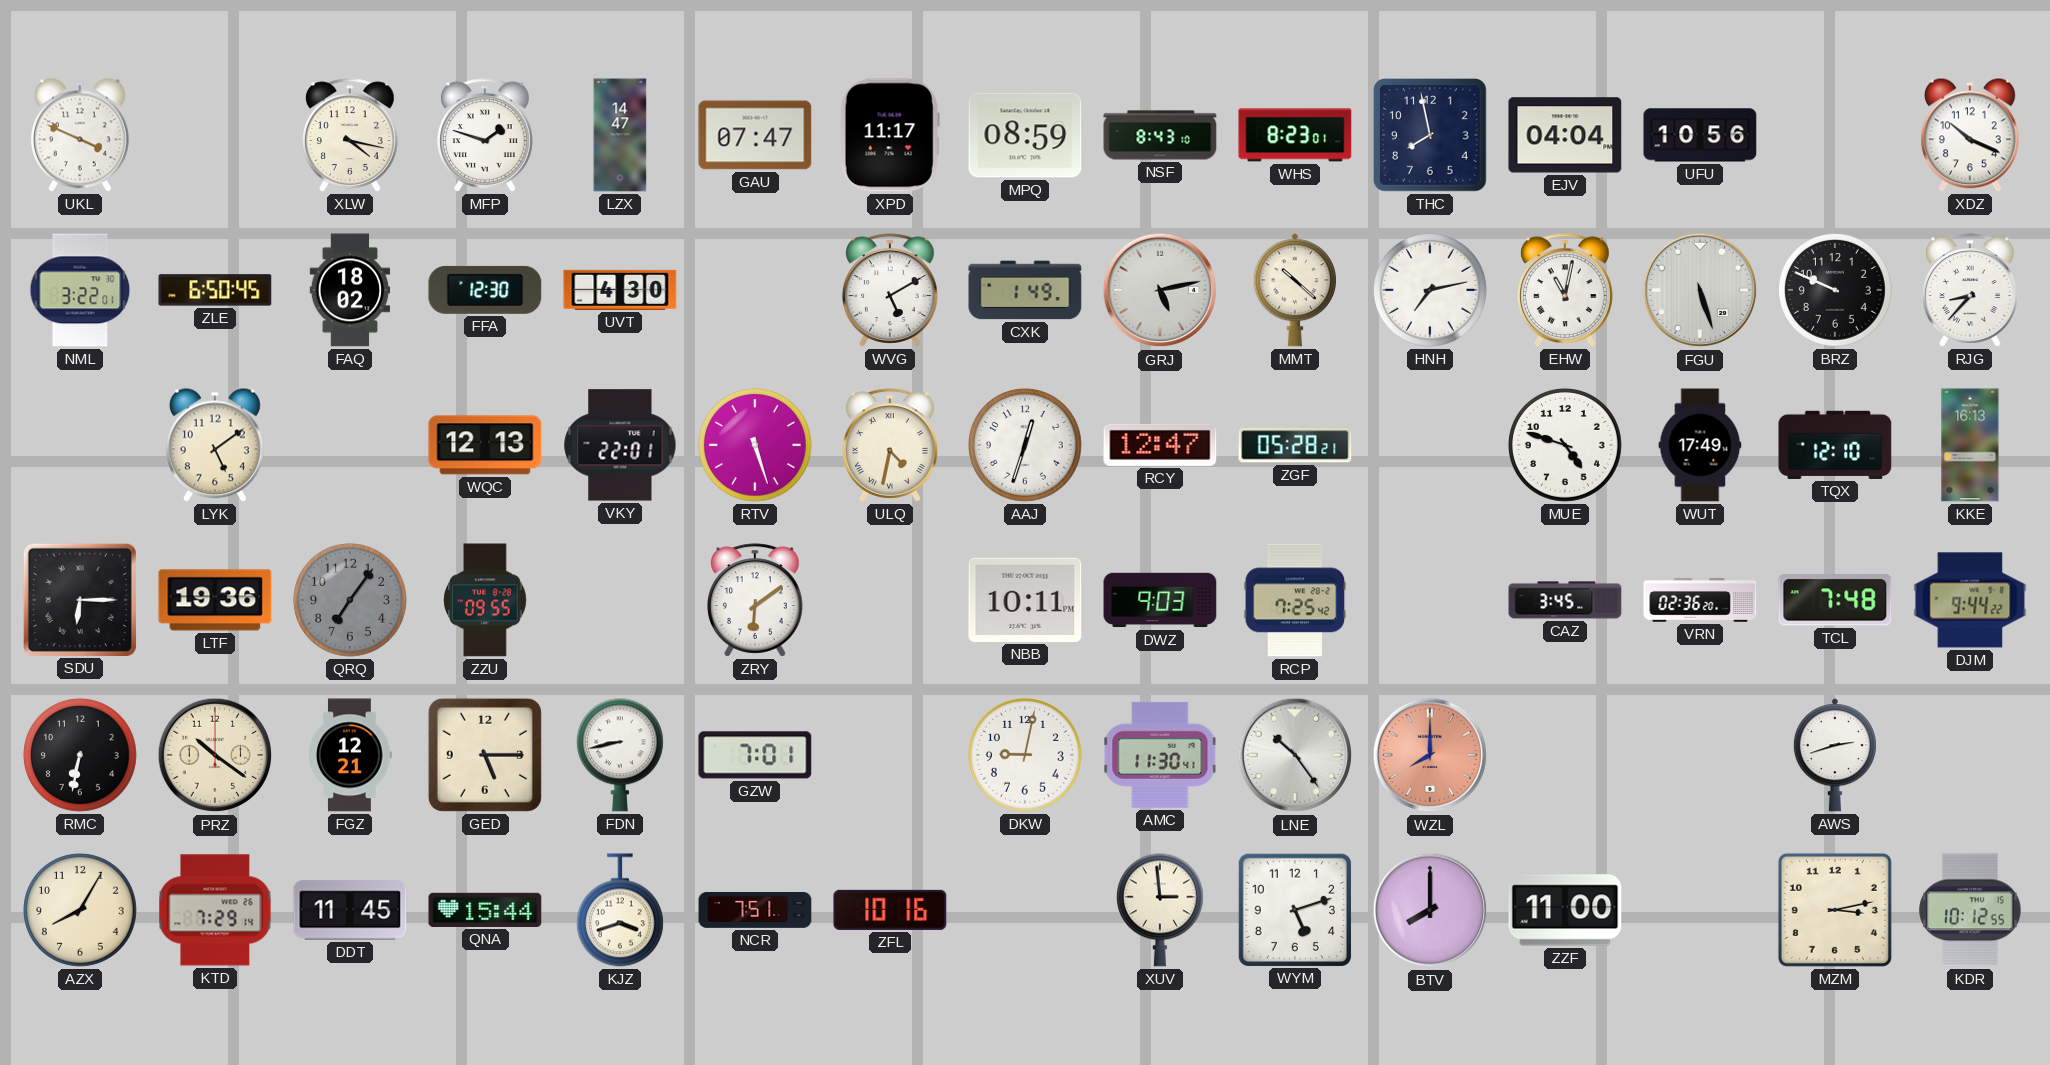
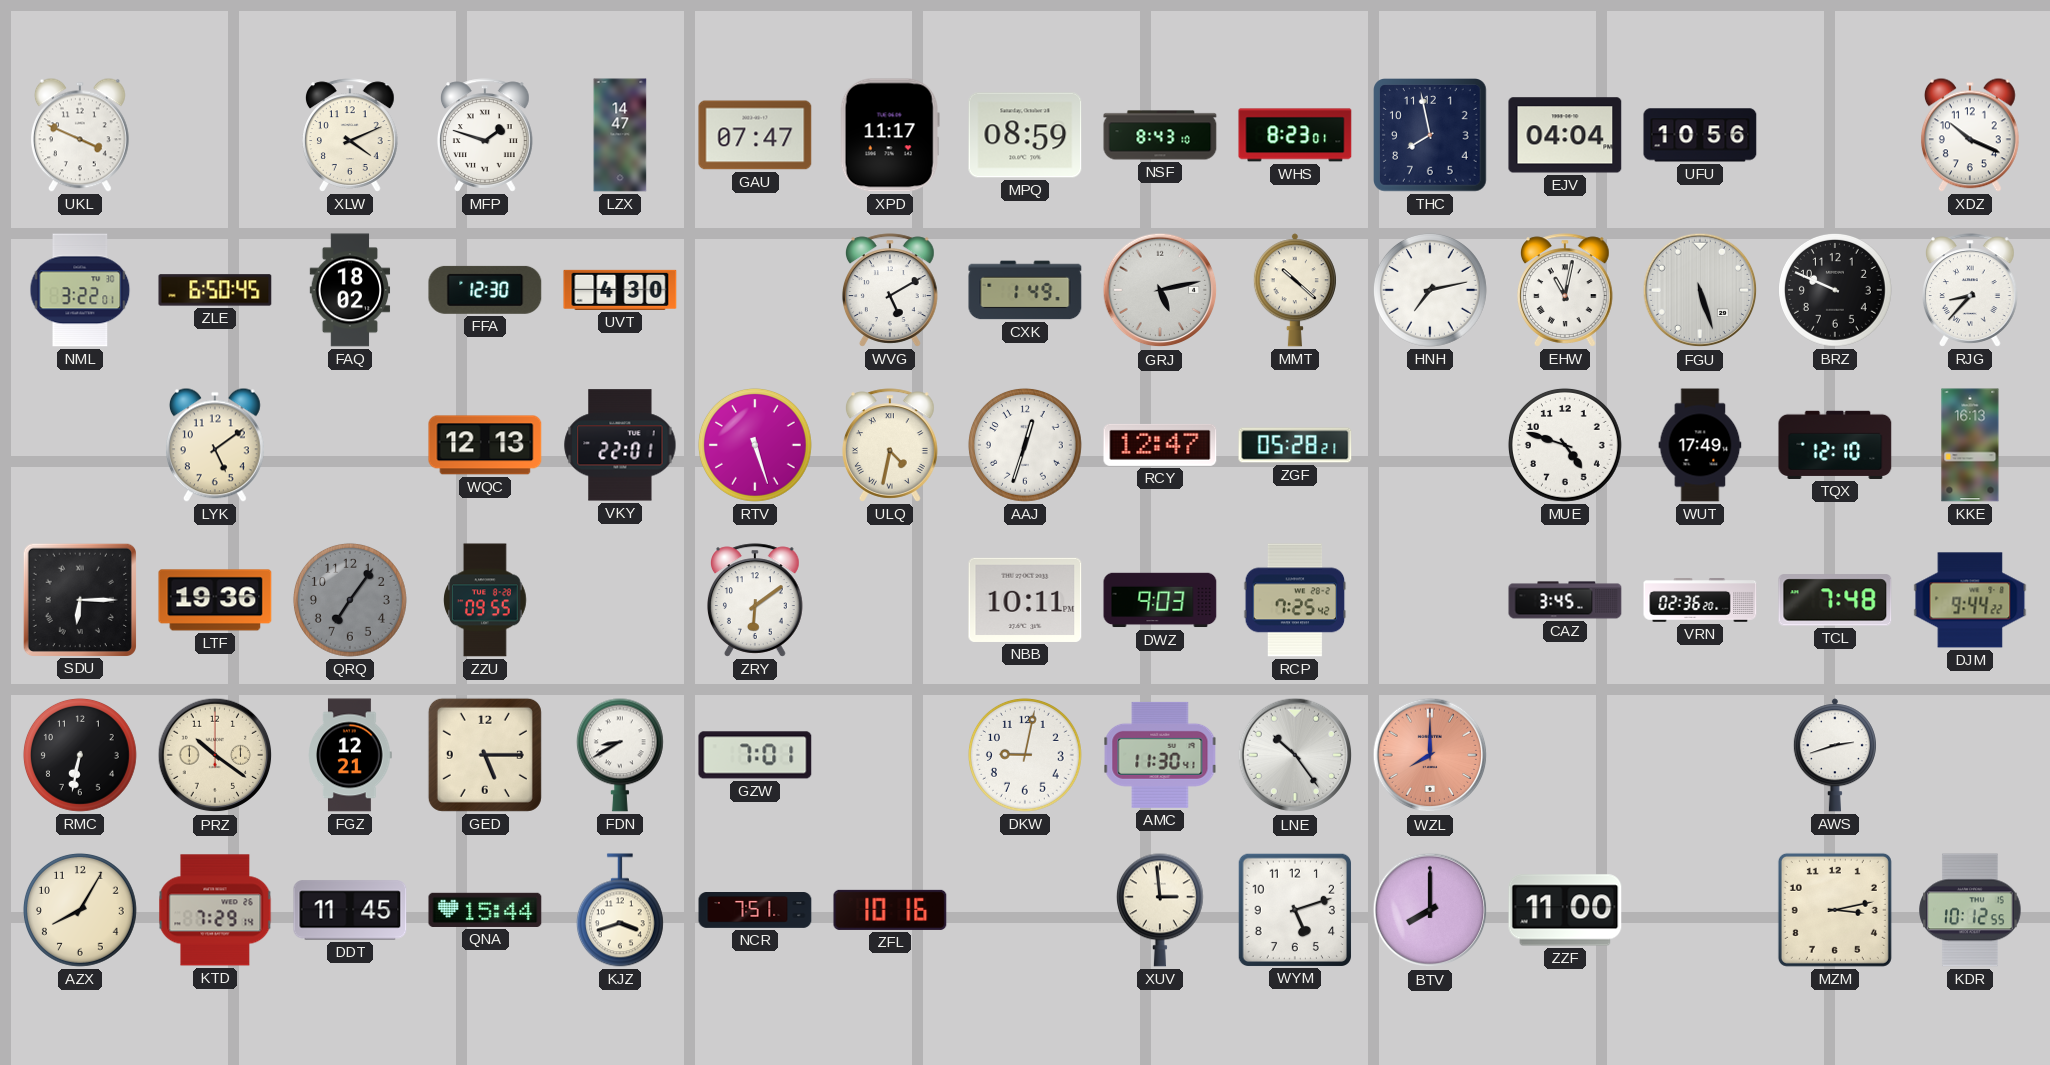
XLW: 4:17 -> 4:11
FDN: 8:43 -> 8:40
